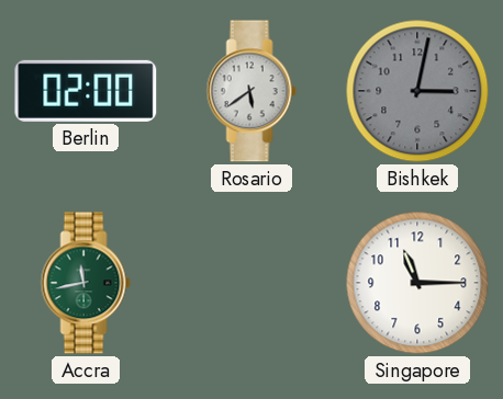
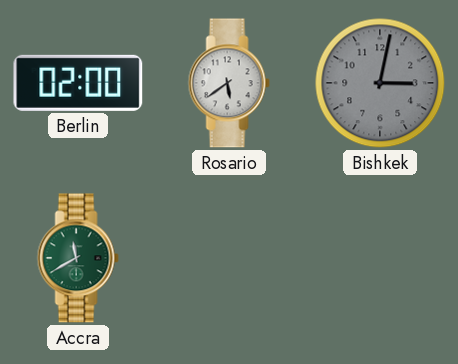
Accra: 11:43 -> 11:40
Singapore: 11:15 -> none
